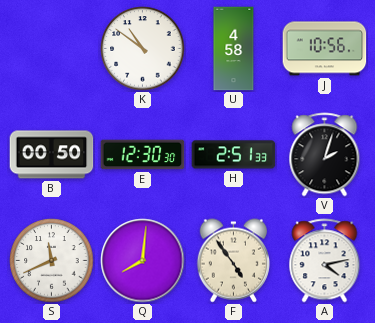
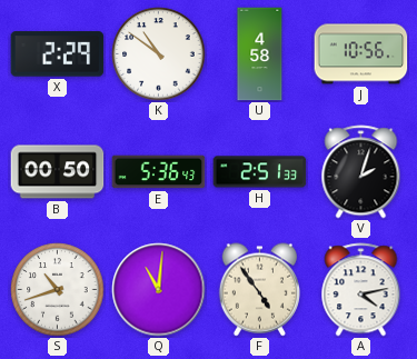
X: none -> 2:29
E: 12:30 -> 5:36
S: 11:41 -> 10:42
Q: 8:01 -> 11:01
